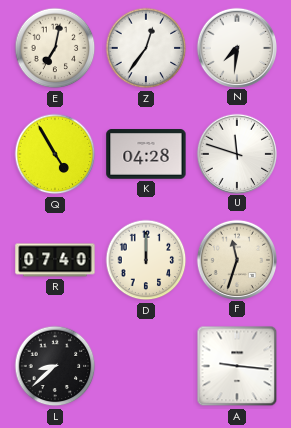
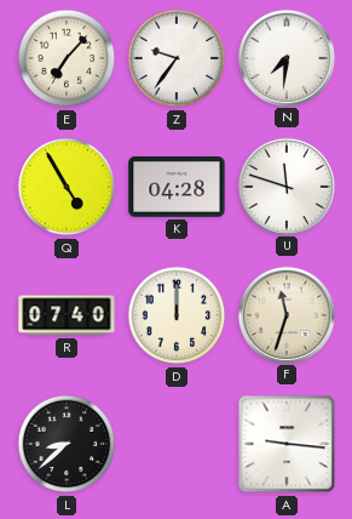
E: 7:02 -> 7:07
Z: 12:36 -> 9:36
